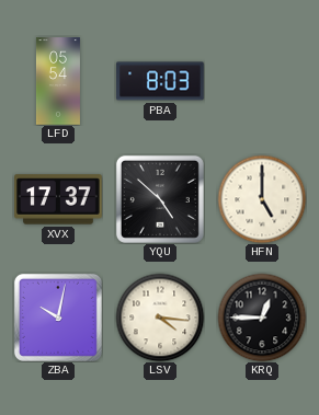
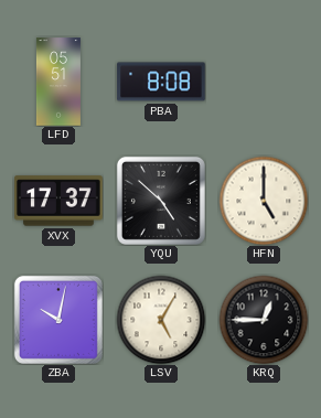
LFD: 05:54 -> 05:51
PBA: 8:03 -> 8:08
LSV: 4:16 -> 5:05
